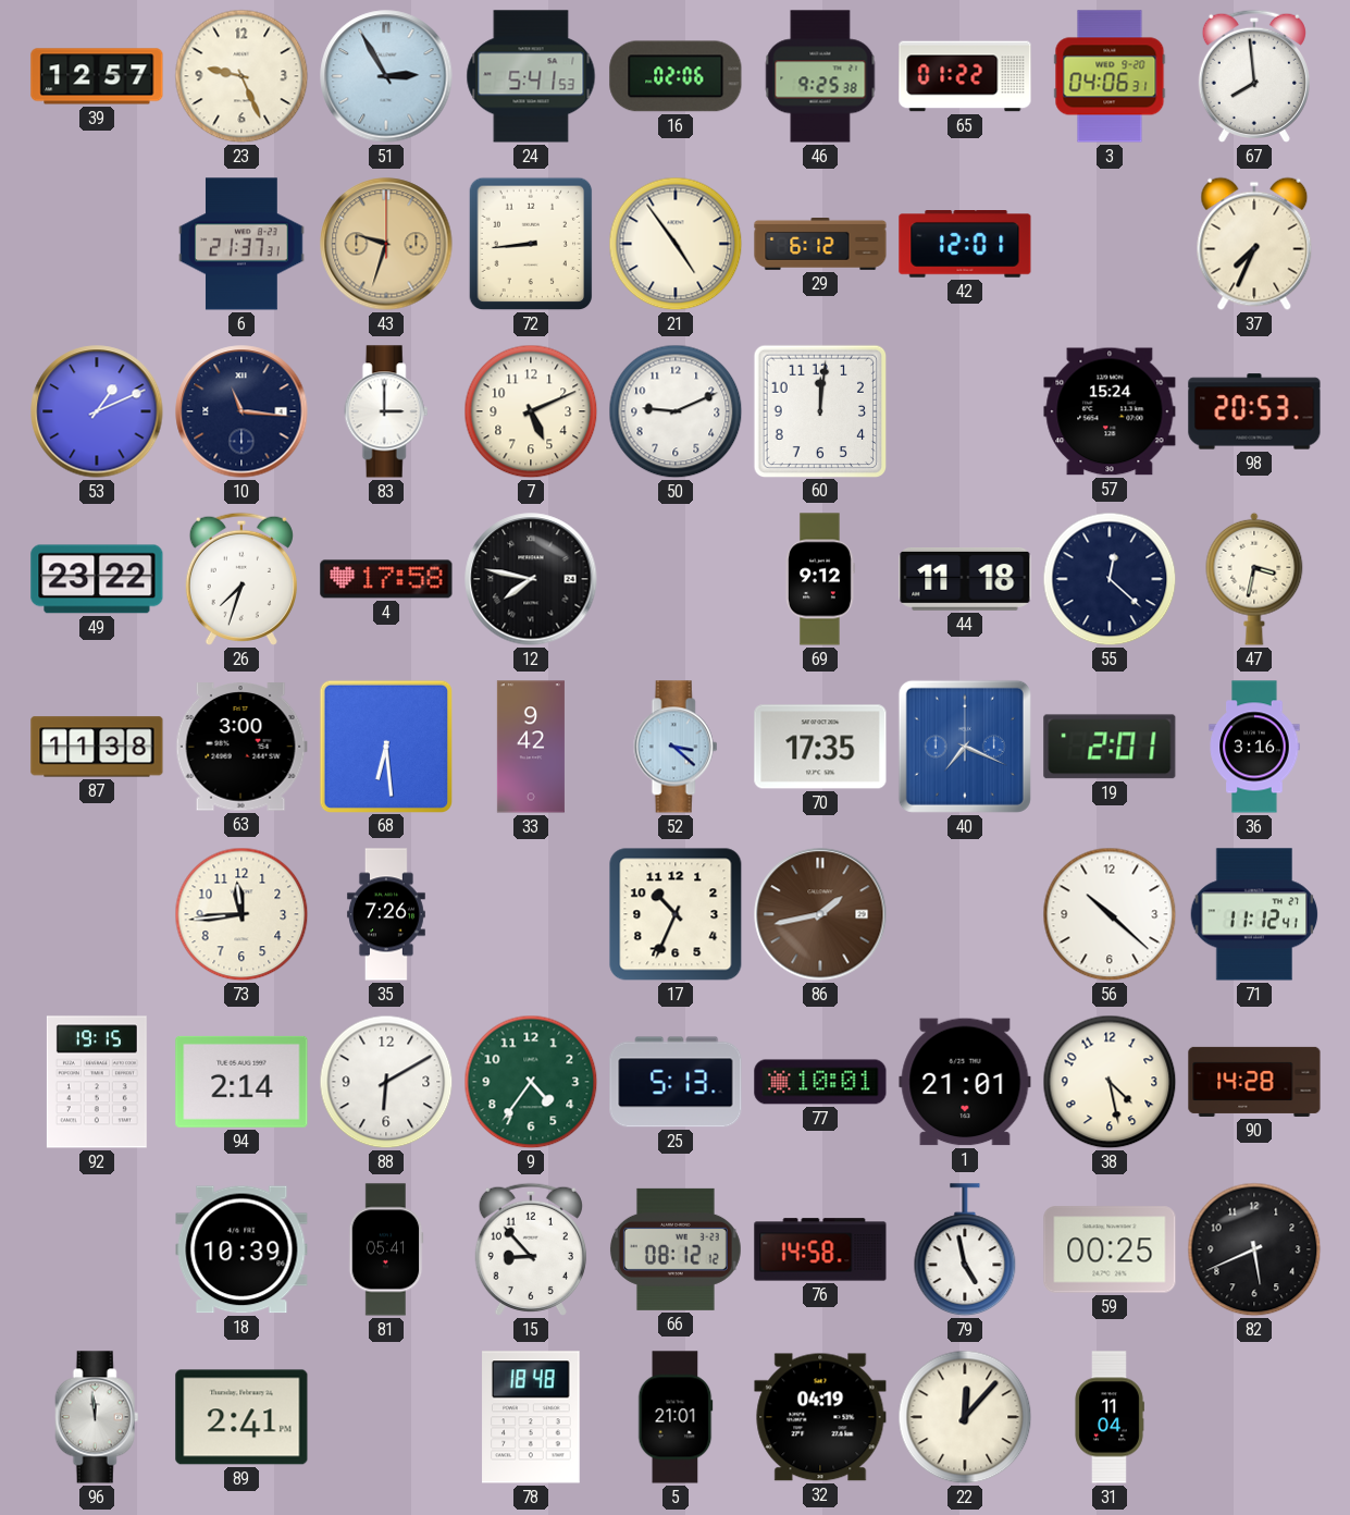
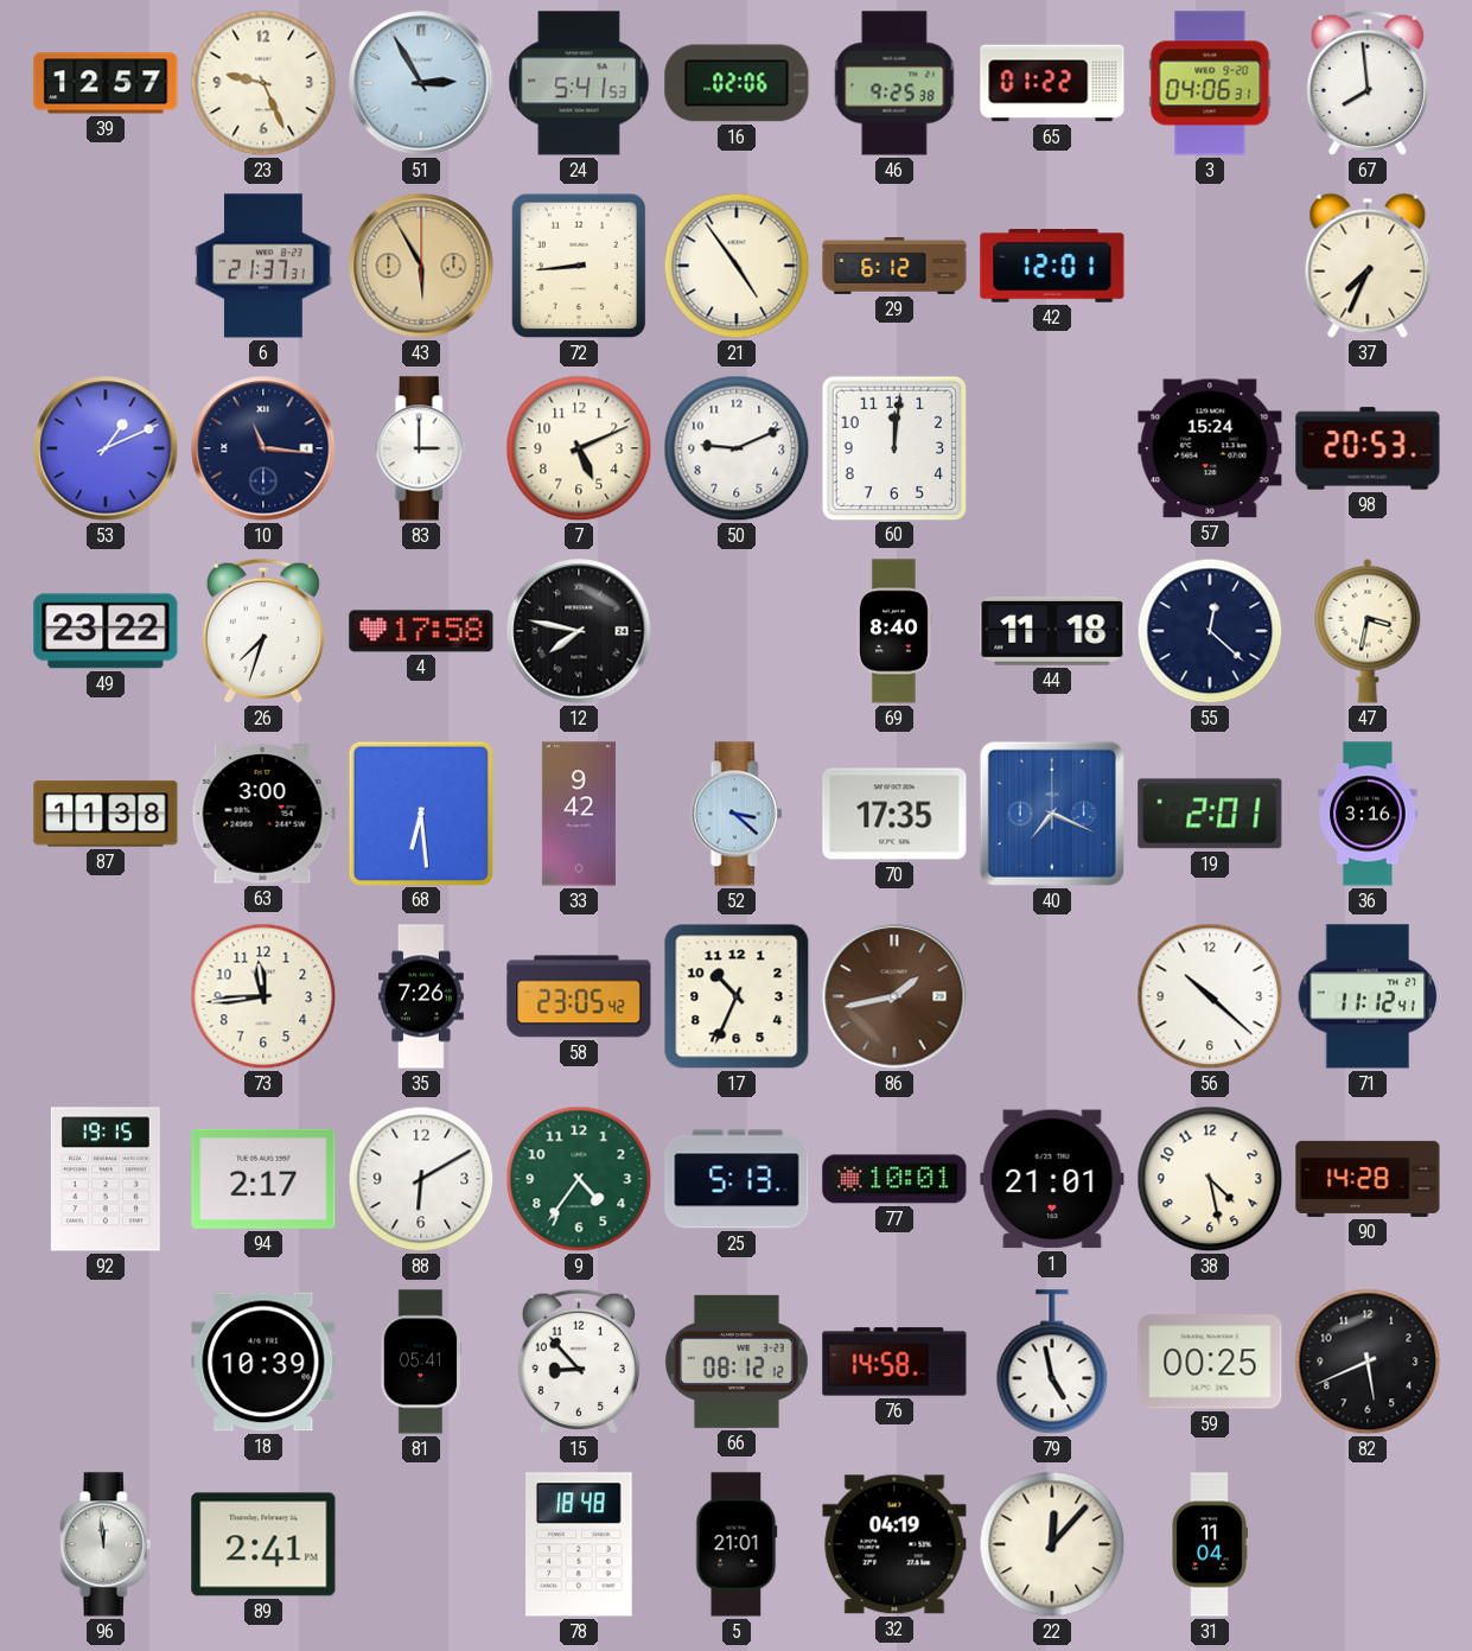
43: 9:33 -> 5:55
69: 9:12 -> 8:40
58: none -> 23:05
94: 2:14 -> 2:17
